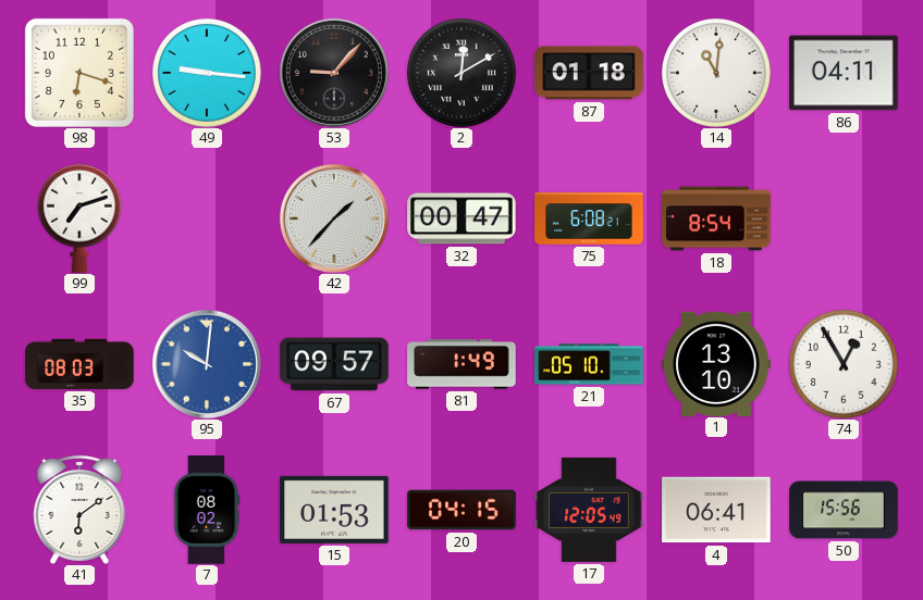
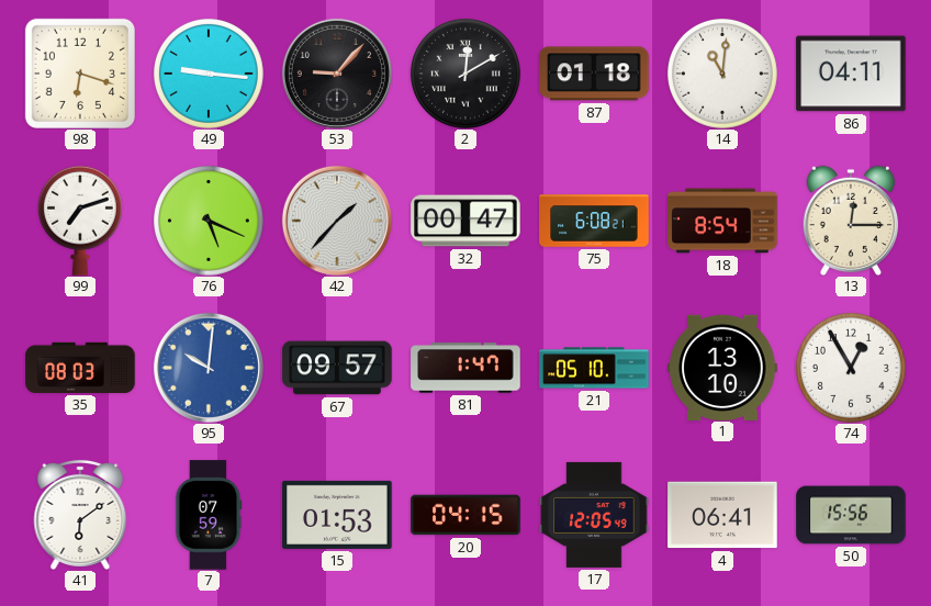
76: none -> 5:19
13: none -> 12:15
81: 1:49 -> 1:47
7: 08:02 -> 07:59
